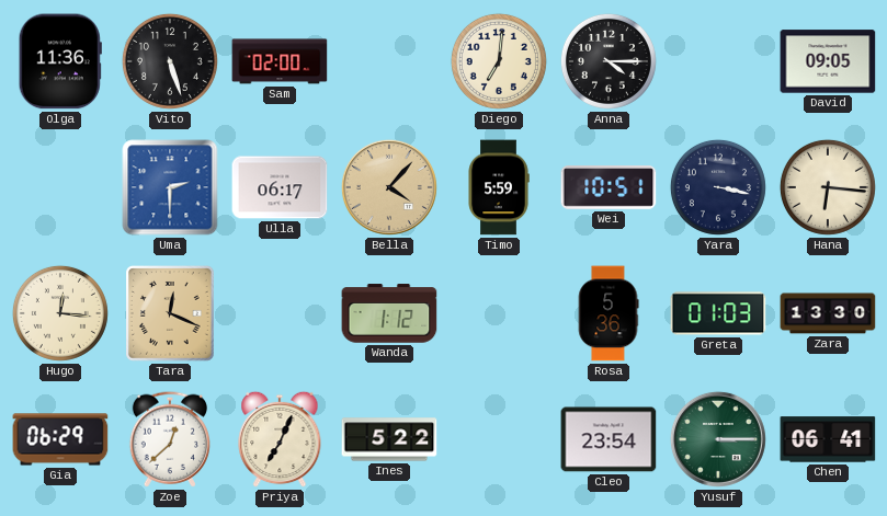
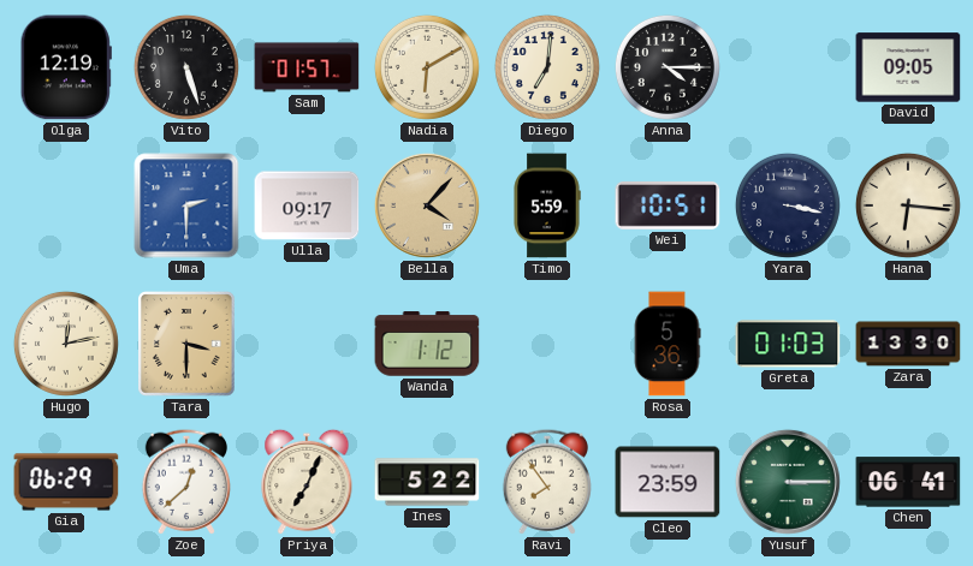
Olga: 11:36 -> 12:19
Sam: 02:00 -> 01:57
Nadia: none -> 6:10
Ulla: 06:17 -> 09:17
Hugo: 12:16 -> 12:13
Tara: 12:19 -> 3:30
Ravi: none -> 7:54
Cleo: 23:54 -> 23:59
